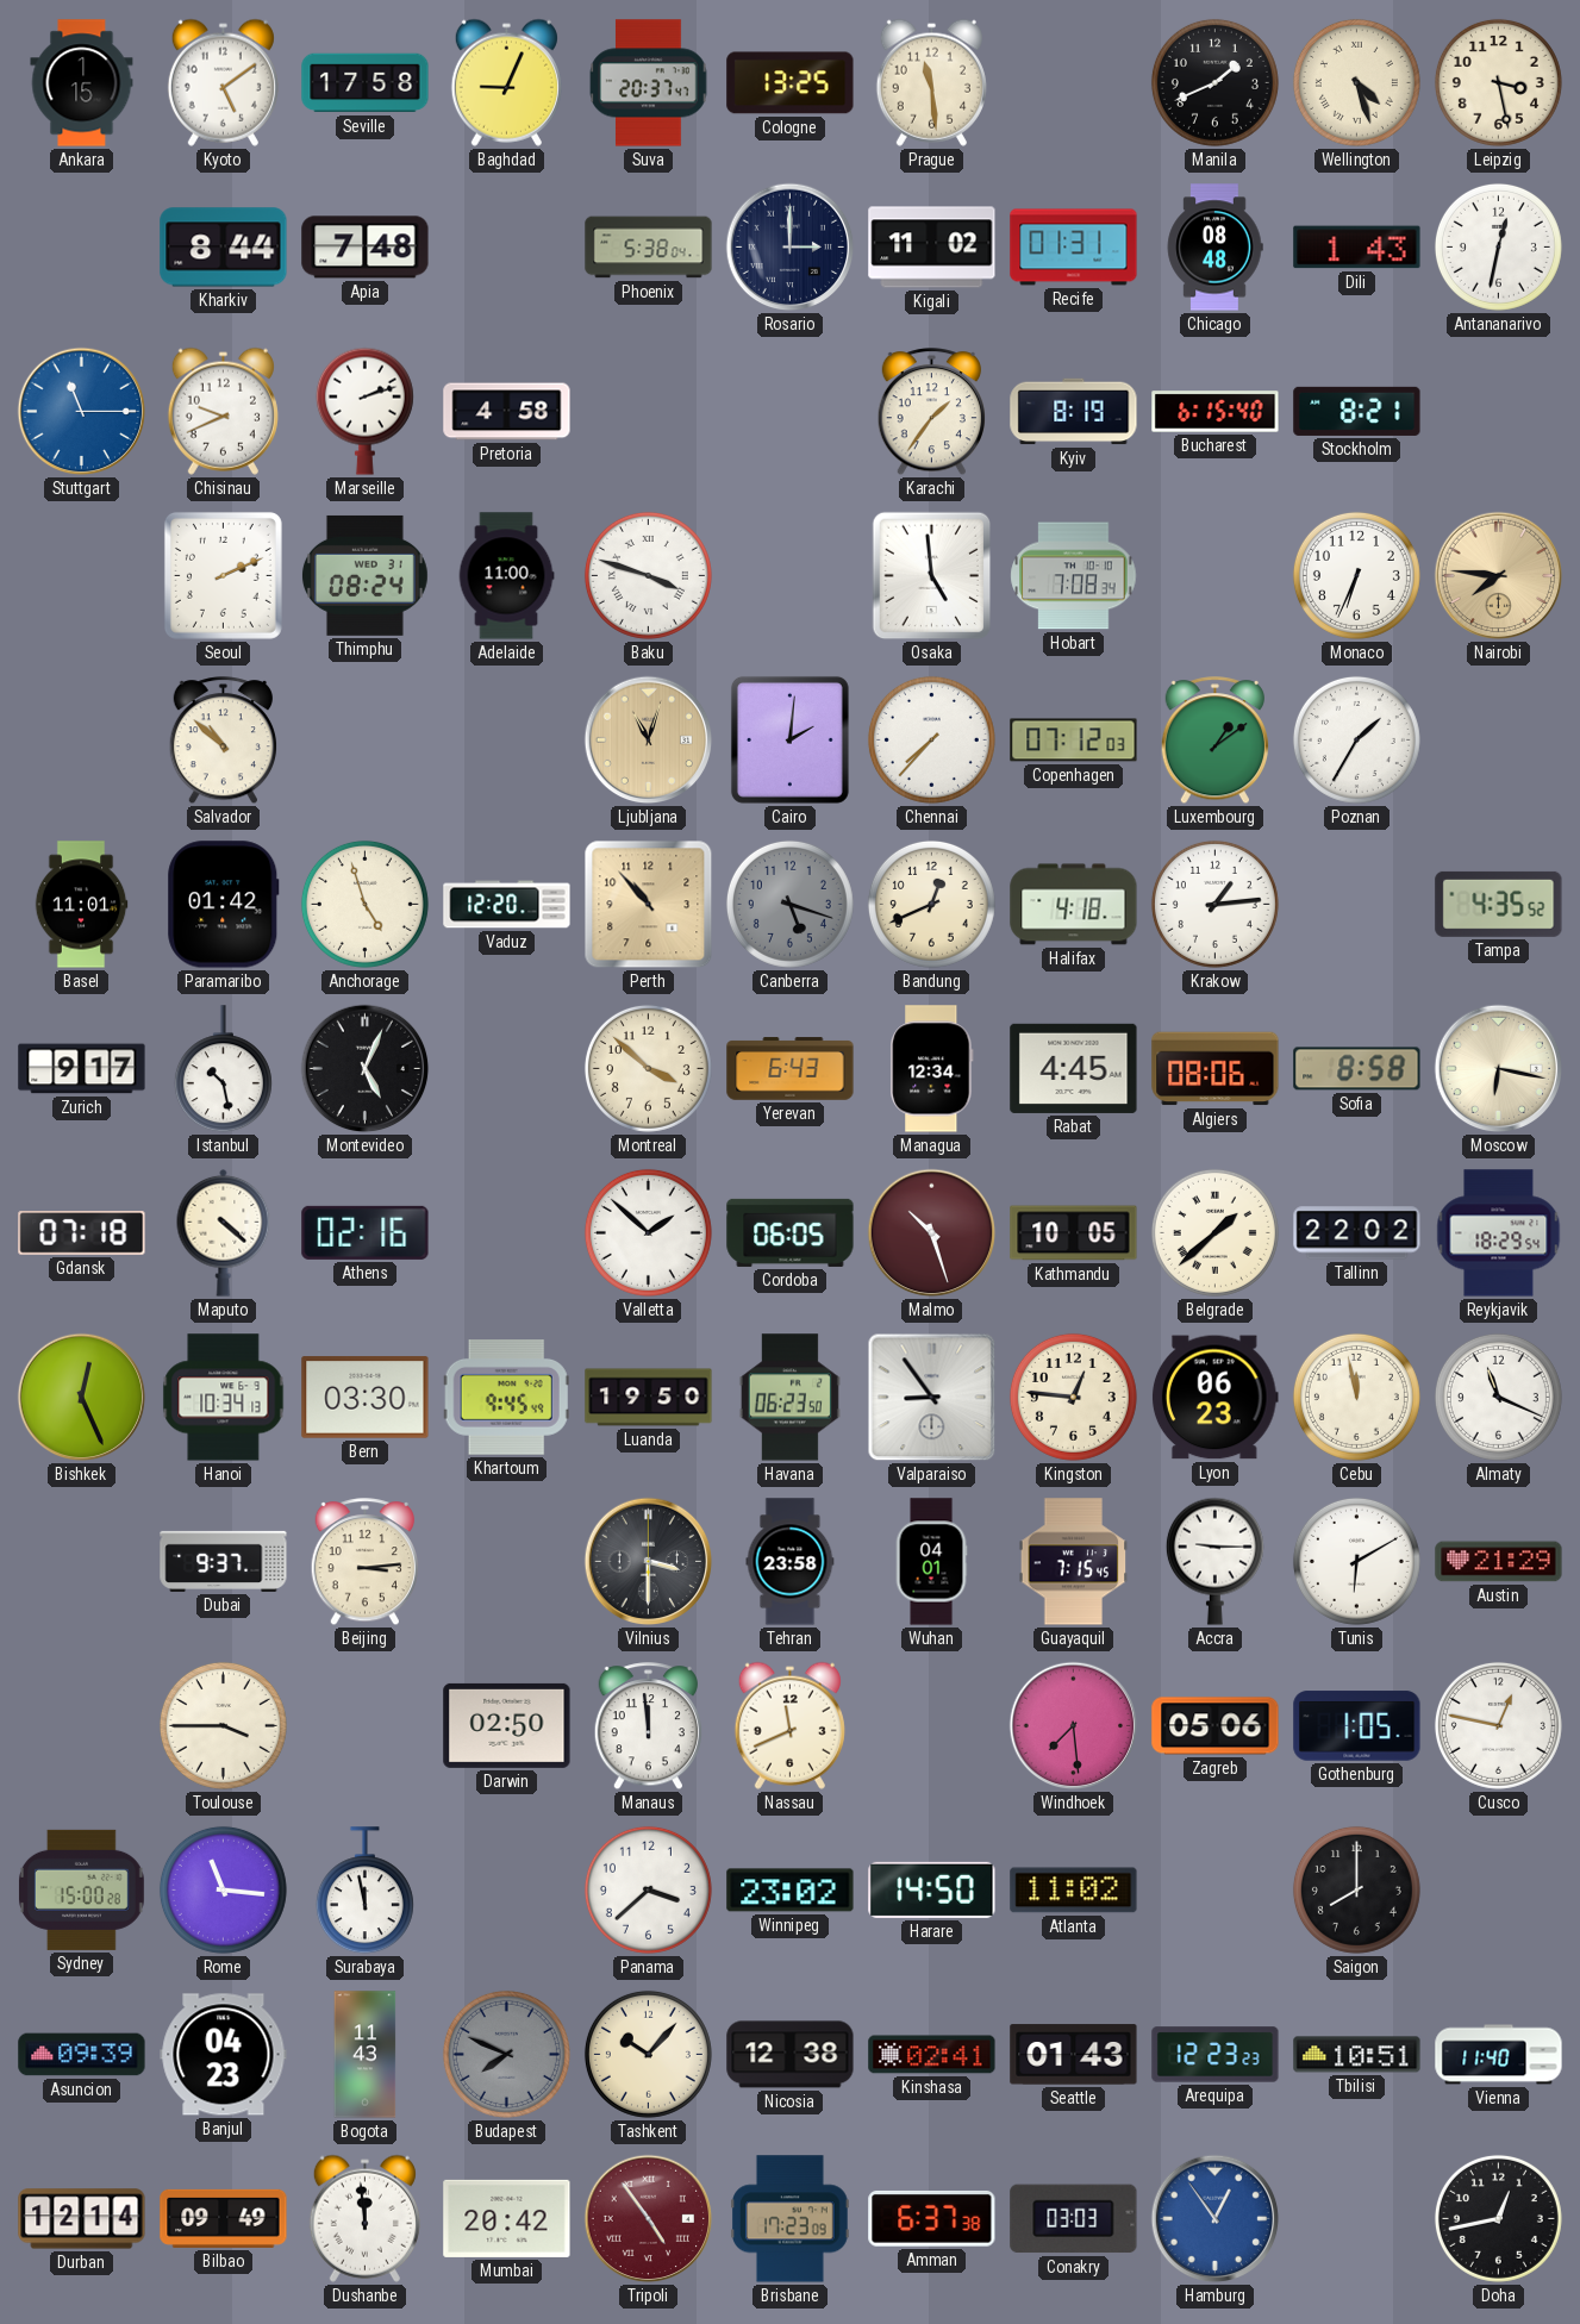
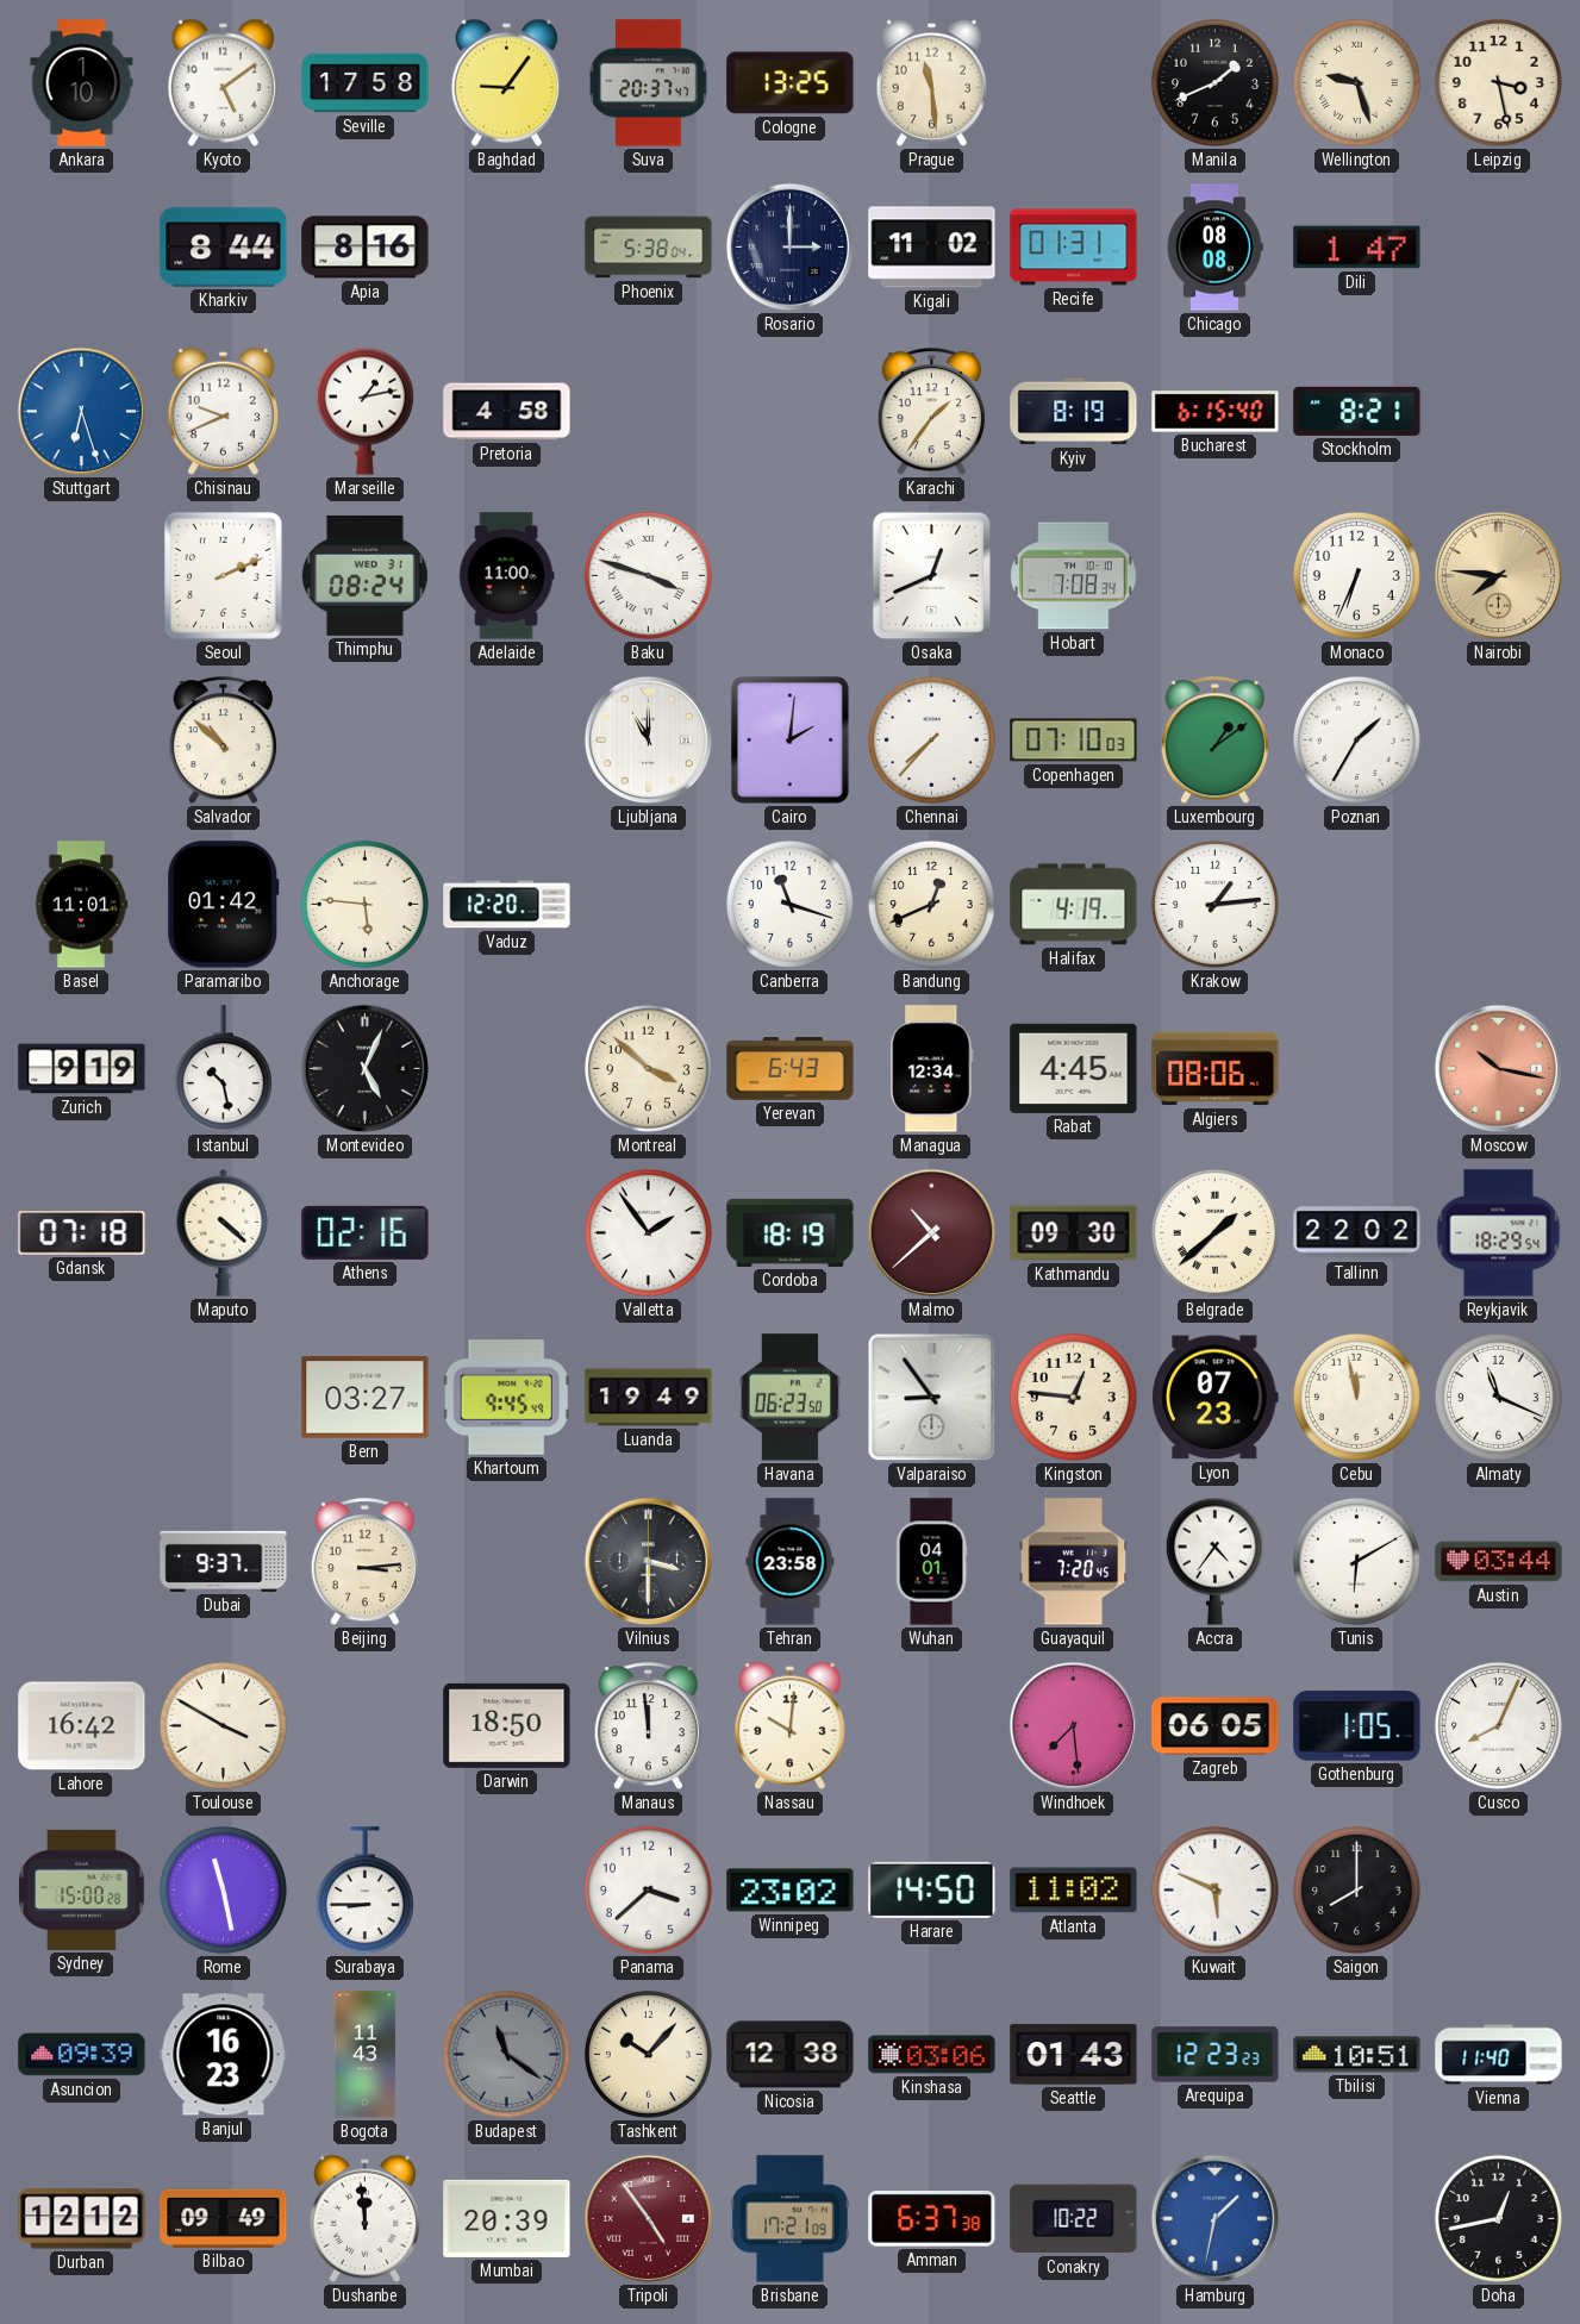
Ankara: 1:15 -> 1:10
Baghdad: 9:04 -> 9:06
Wellington: 4:27 -> 9:27
Apia: 7:48 -> 8:16
Chicago: 08:48 -> 08:08
Dili: 1:43 -> 1:47
Antananarivo: 12:32 -> none
Stuttgart: 11:15 -> 6:27
Marseille: 2:12 -> 1:13
Osaka: 4:59 -> 12:41
Ljubljana: 11:03 -> 11:00
Ljubljana dial: champagne -> white
Copenhagen: 07:12 -> 07:10
Anchorage: 4:57 -> 5:46
Perth: 10:53 -> none
Canberra: 5:18 -> 11:18
Canberra dial: grey -> white
Halifax: 4:18 -> 4:19
Tampa: 4:35 -> none
Zurich: 9:17 -> 9:19
Sofia: 8:58 -> none
Moscow: 6:17 -> 10:17
Moscow dial: cream -> salmon
Valletta: 1:52 -> 1:54
Cordoba: 06:05 -> 18:19
Malmo: 10:27 -> 10:38
Kathmandu: 10:05 -> 09:30
Bishkek: 12:26 -> none
Hanoi: 10:34 -> none
Bern: 03:30 -> 03:27
Luanda: 19:50 -> 19:49
Lyon: 06:23 -> 07:23
Guayaquil: 7:15 -> 7:20
Accra: 9:15 -> 4:36
Austin: 21:29 -> 03:44
Lahore: none -> 16:42
Toulouse: 3:45 -> 3:50
Darwin: 02:50 -> 18:50
Nassau: 11:41 -> 10:01
Zagreb: 05:06 -> 06:05
Cusco: 12:47 -> 8:04
Rome: 11:16 -> 11:28
Surabaya: 11:58 -> 8:45
Kuwait: none -> 5:49
Banjul: 04:23 -> 16:23
Budapest: 7:49 -> 11:21
Kinshasa: 02:41 -> 03:06
Durban: 12:14 -> 12:12
Mumbai: 20:42 -> 20:39
Brisbane: 17:23 -> 17:21
Conakry: 03:03 -> 10:22
Hamburg: 12:54 -> 1:32
